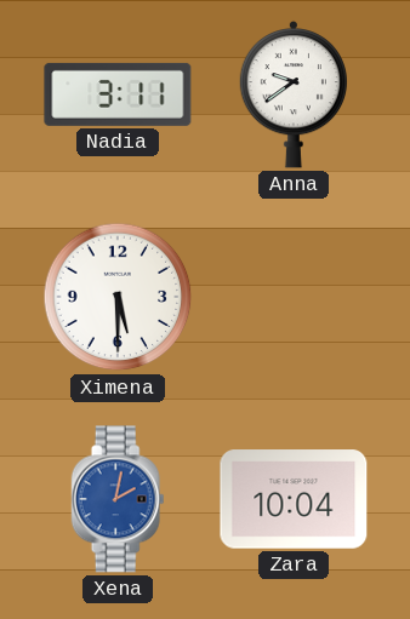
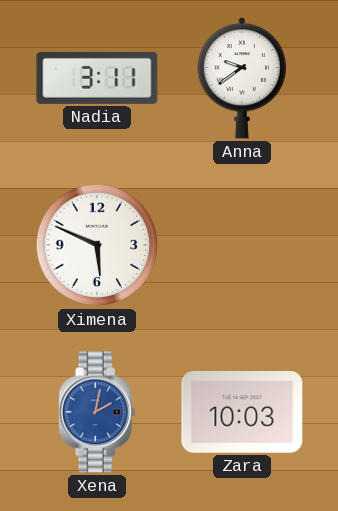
Ximena: 5:30 -> 5:49
Zara: 10:04 -> 10:03
